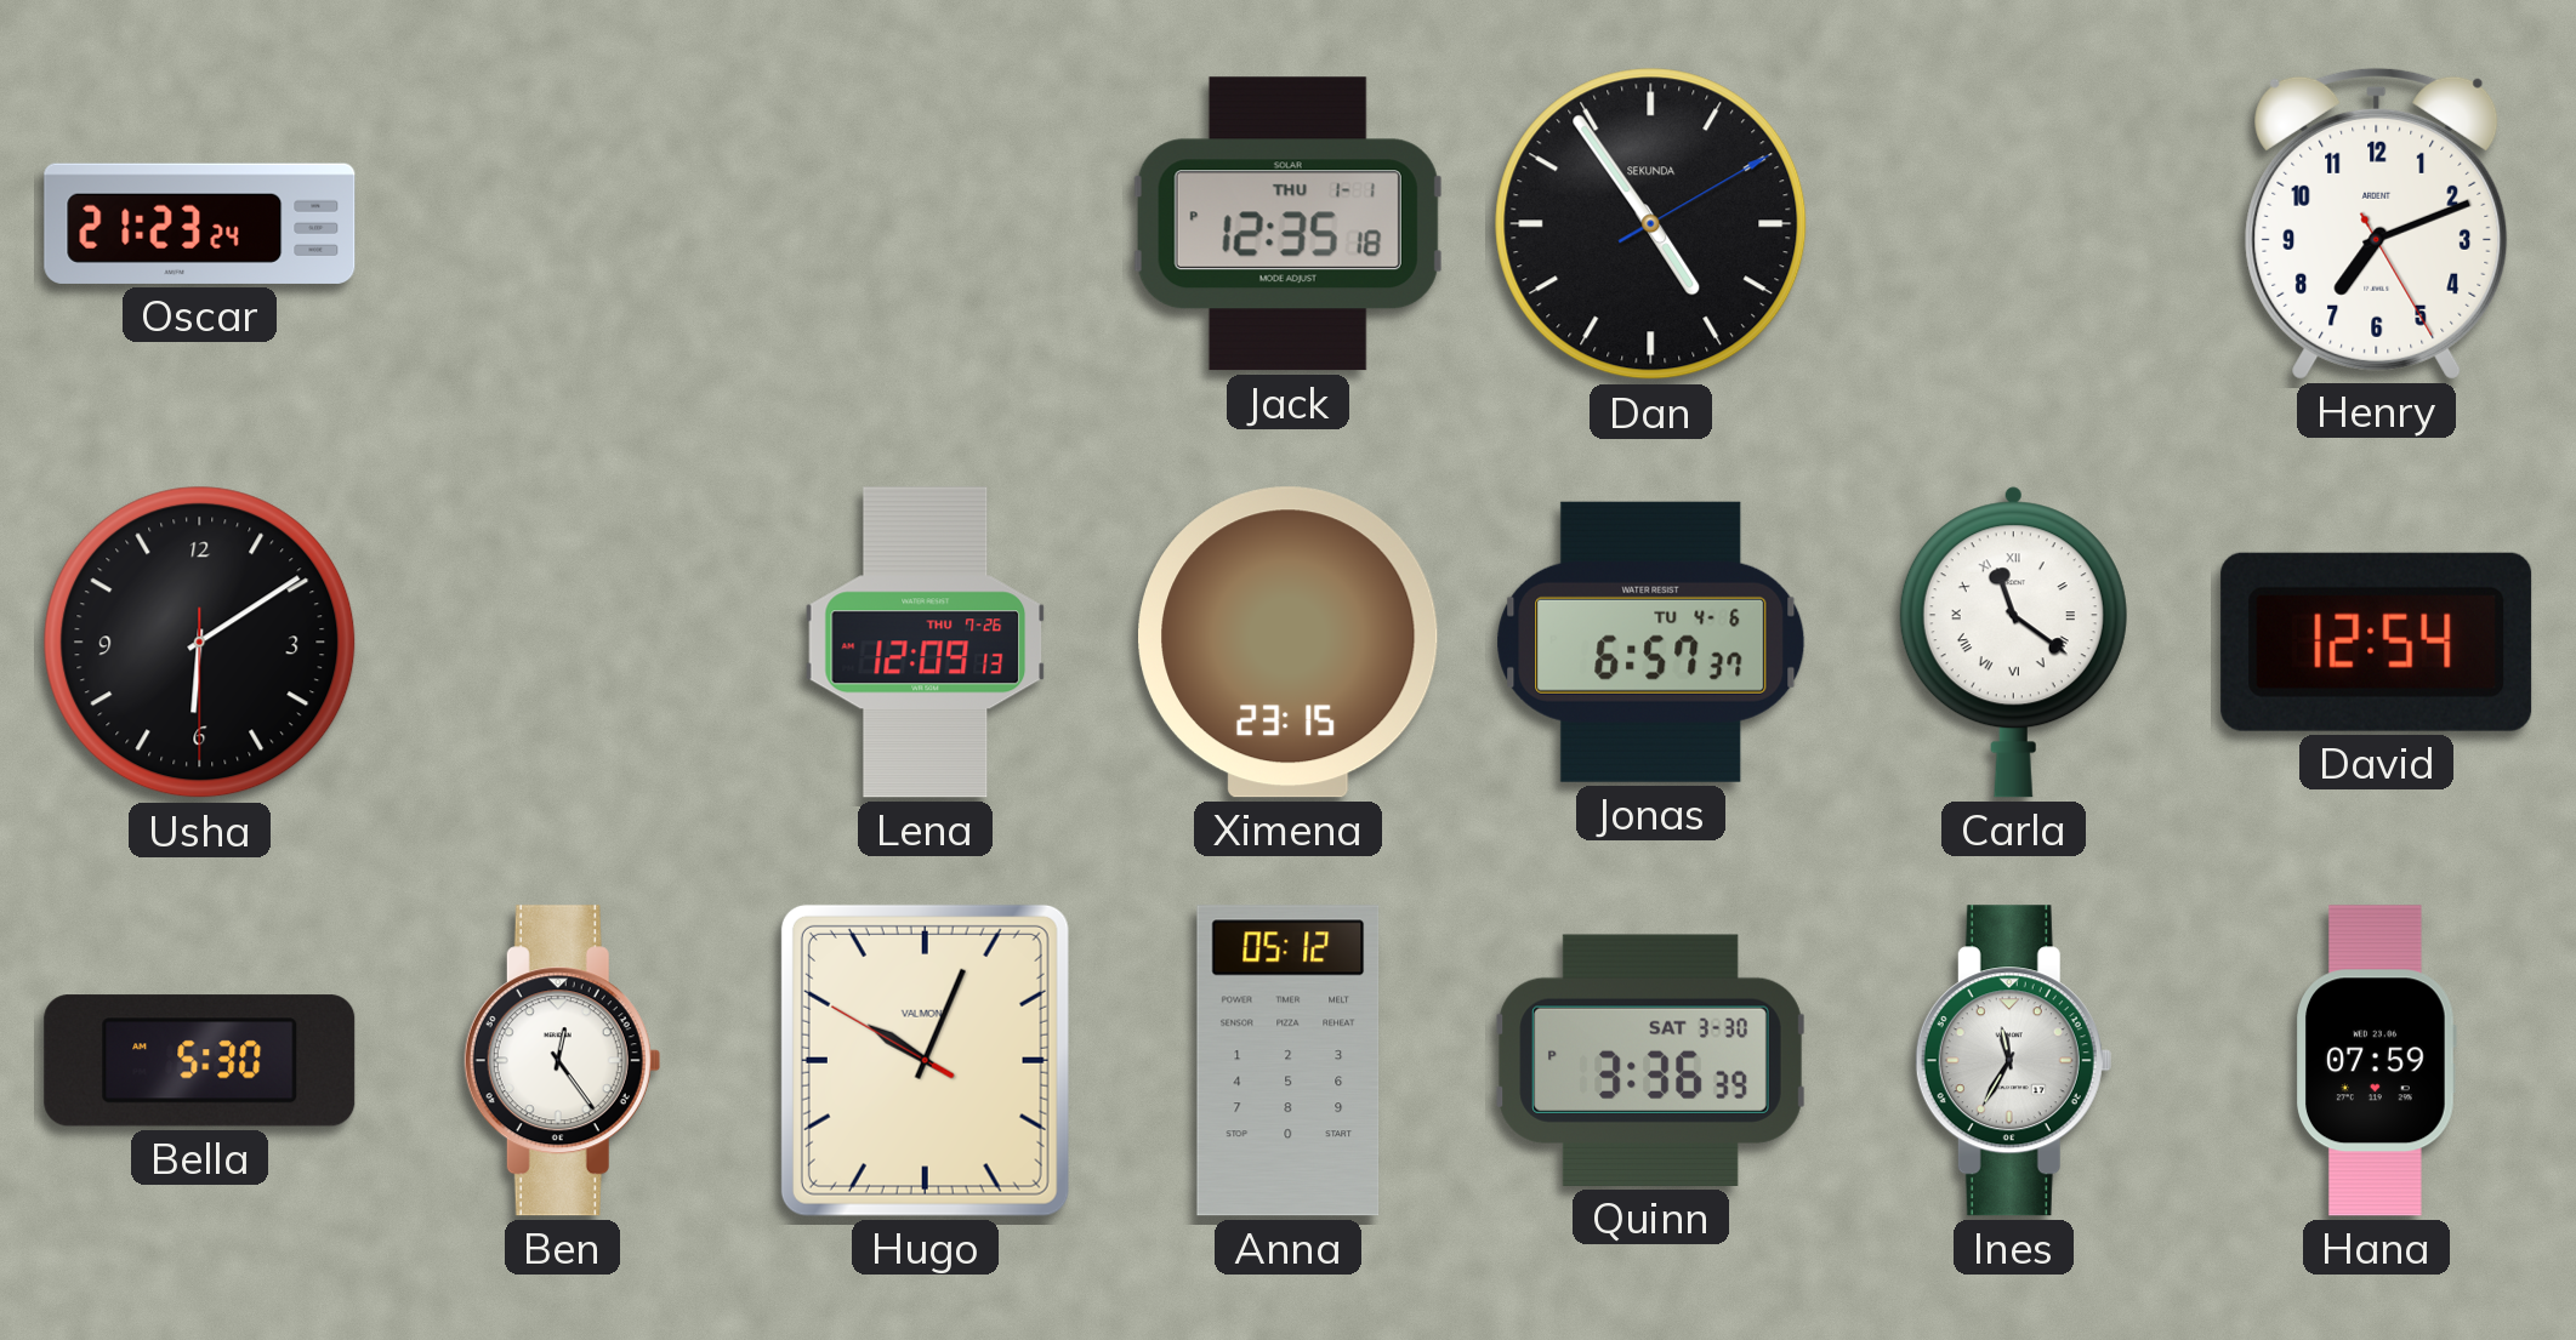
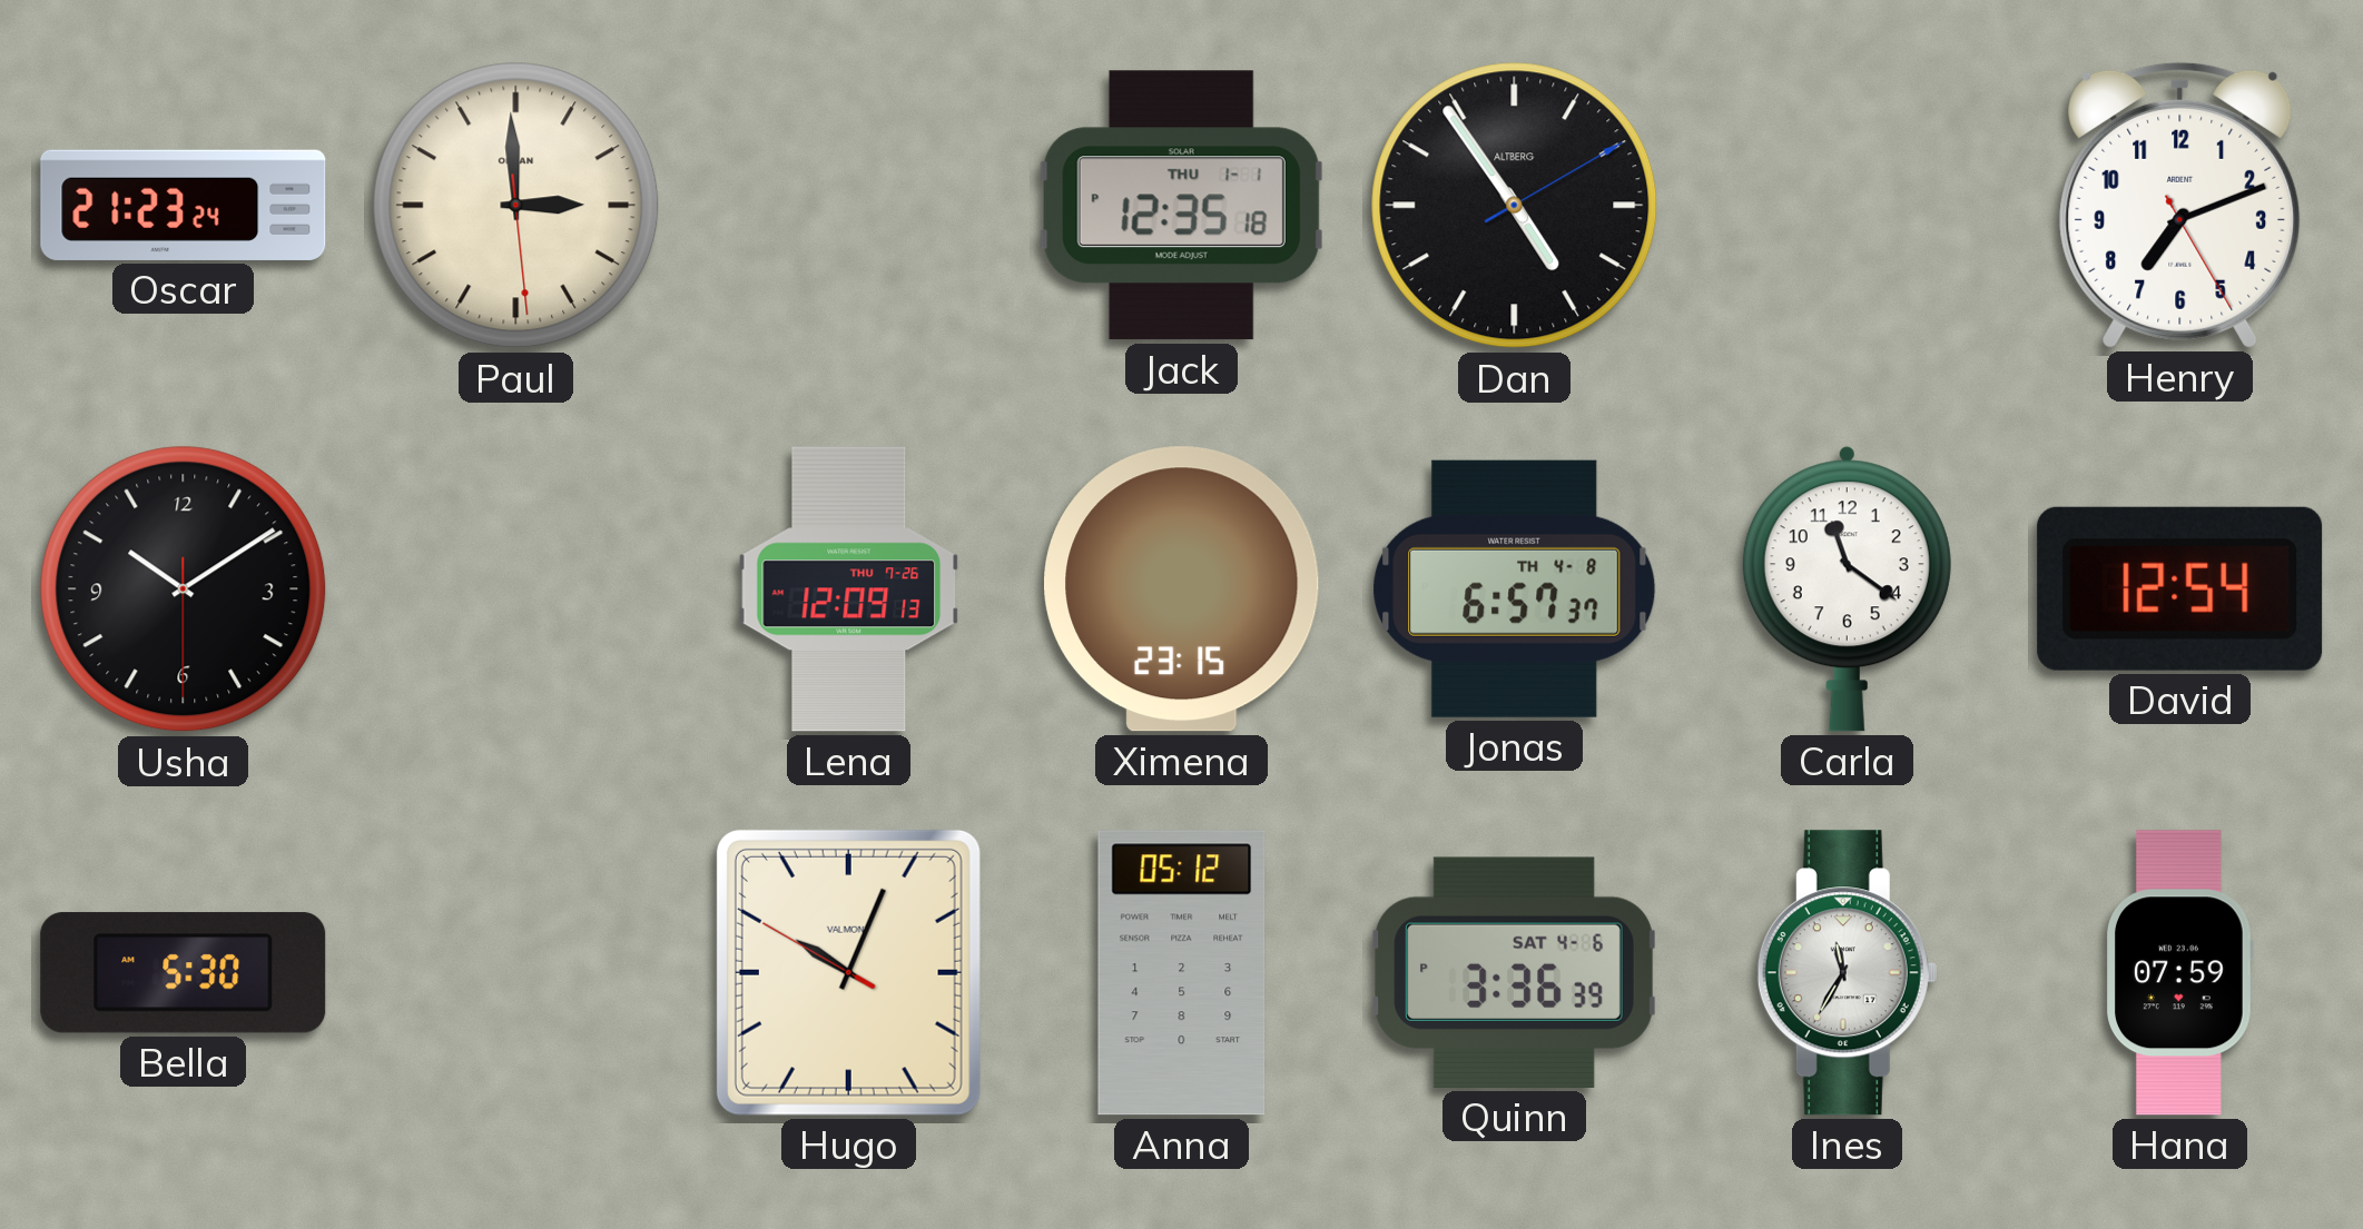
Paul: none -> 2:59
Dan brand: SEKUNDA -> ALTBERG
Usha: 6:09 -> 10:09
Jonas date: TU 4-6 -> TH 4-8
Carla numerals: Roman -> Arabic
Ben: 12:24 -> none
Quinn date: SAT 3-30 -> SAT 4-6
